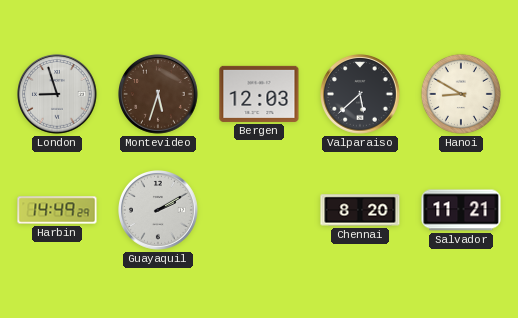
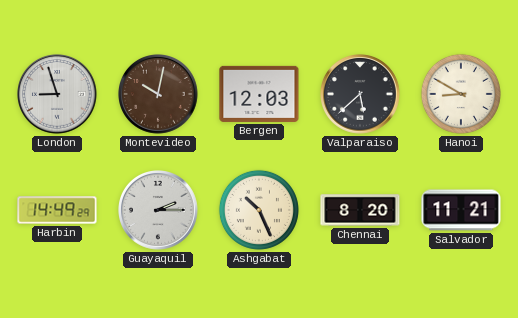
Montevideo: 5:33 -> 10:02
Guayaquil: 2:10 -> 2:15
Ashgabat: none -> 10:26
